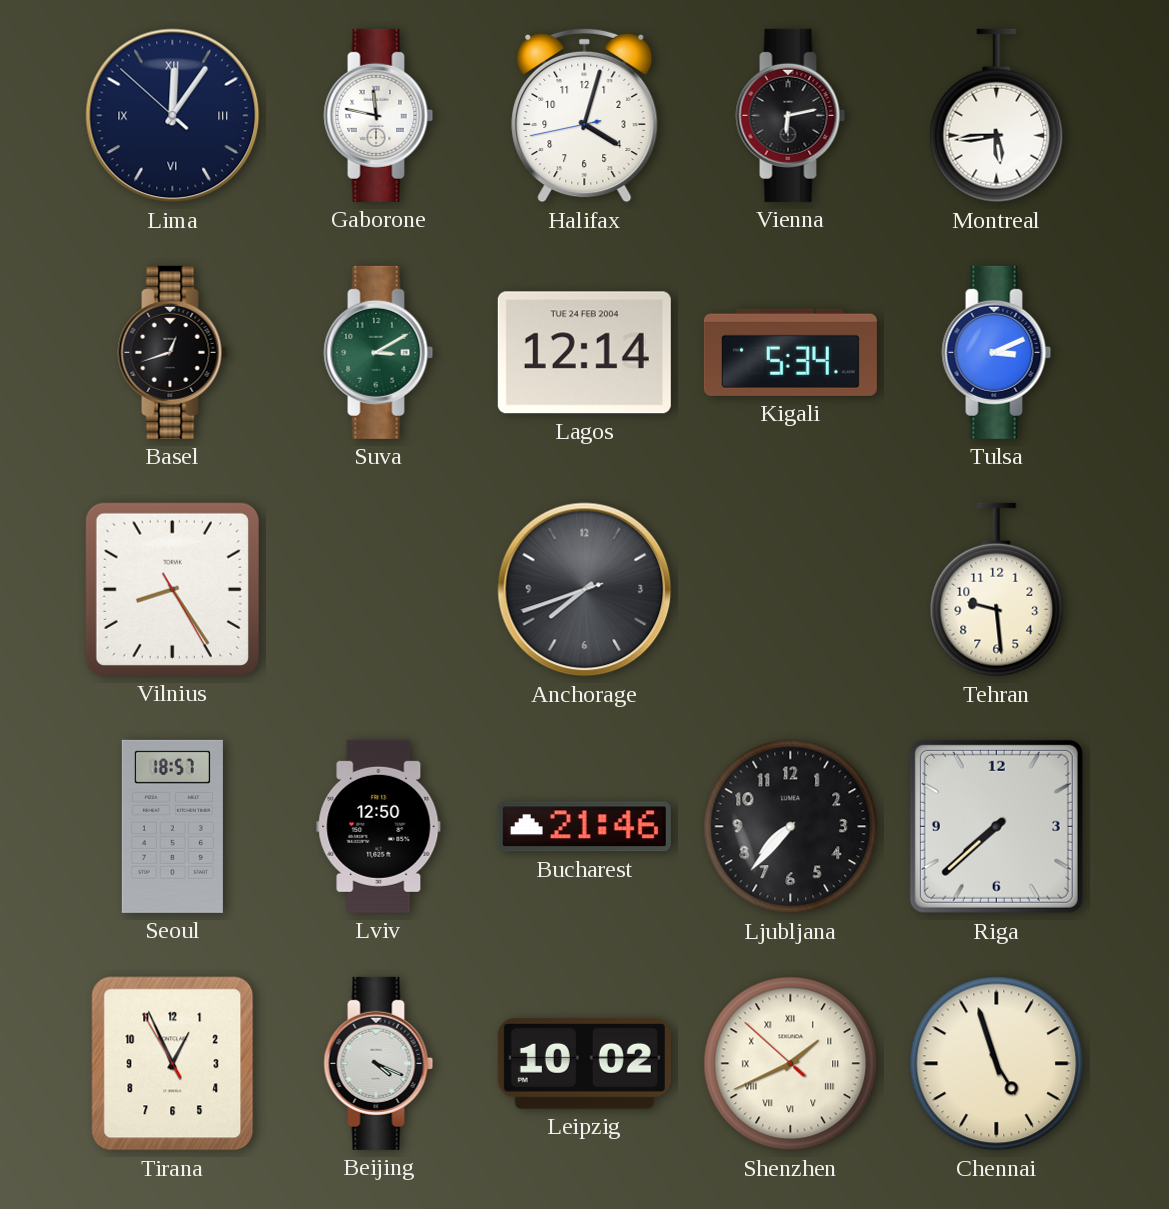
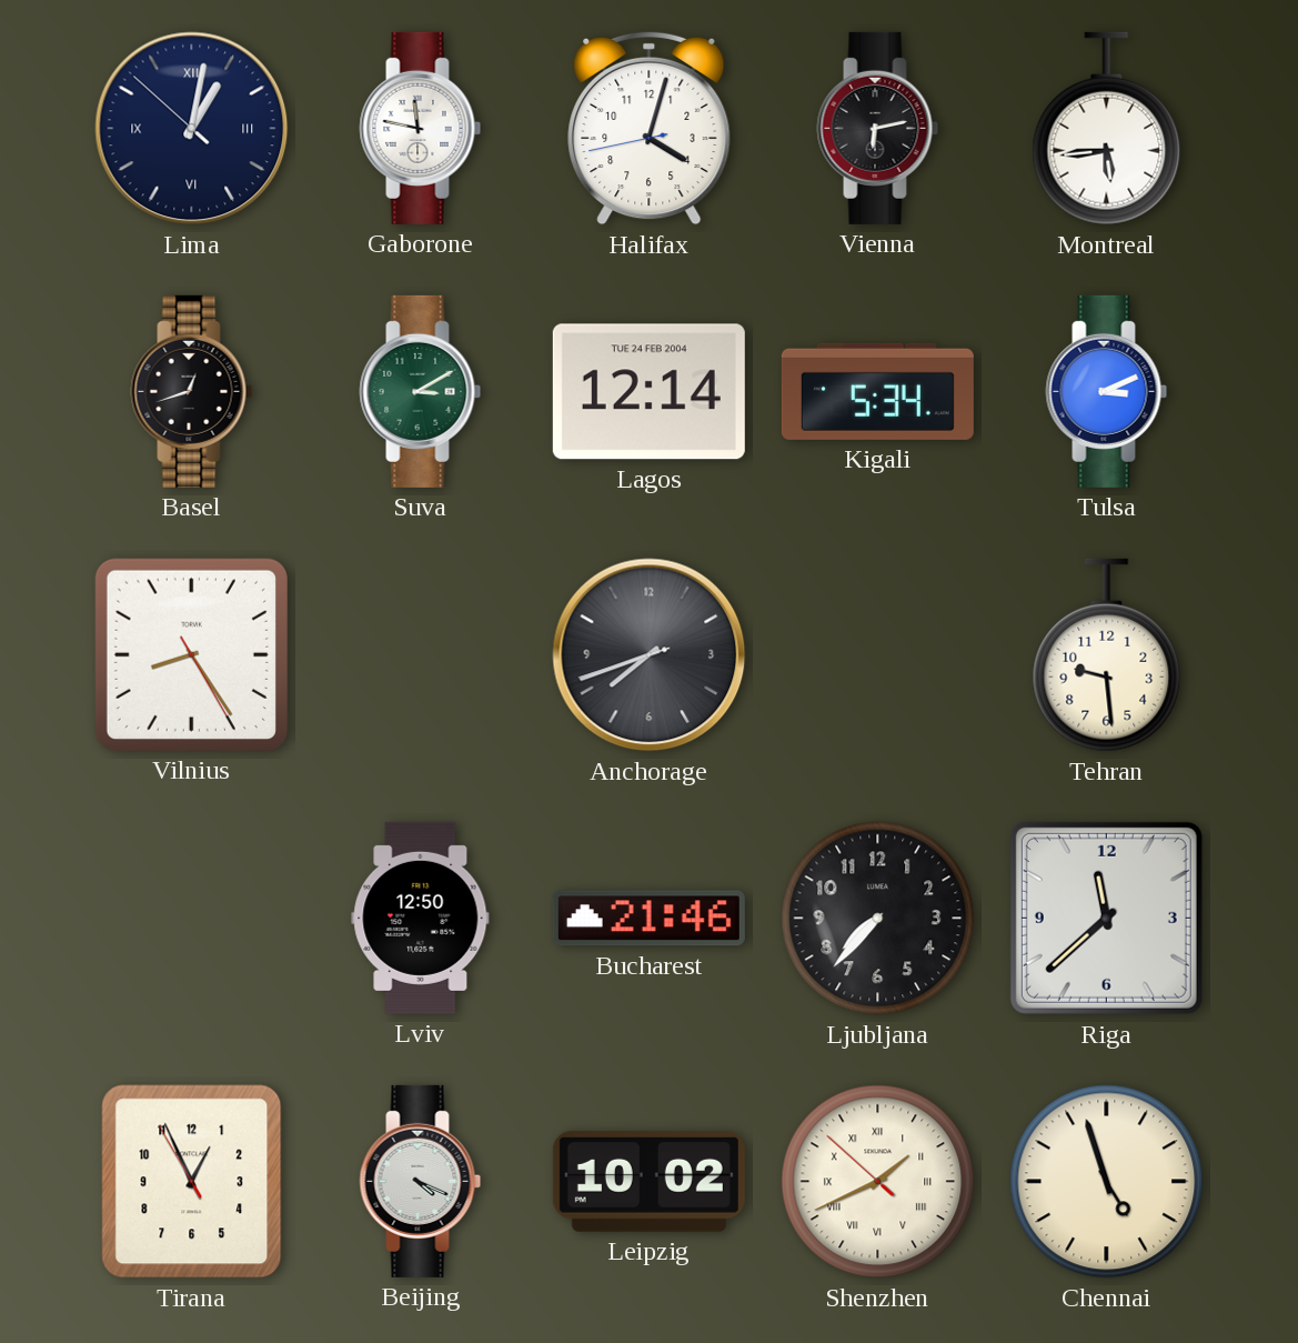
Lima: 12:05 -> 1:01
Seoul: 18:57 -> none
Riga: 7:38 -> 11:38
